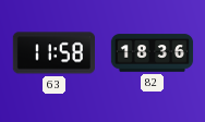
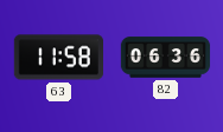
82: 18:36 -> 06:36
